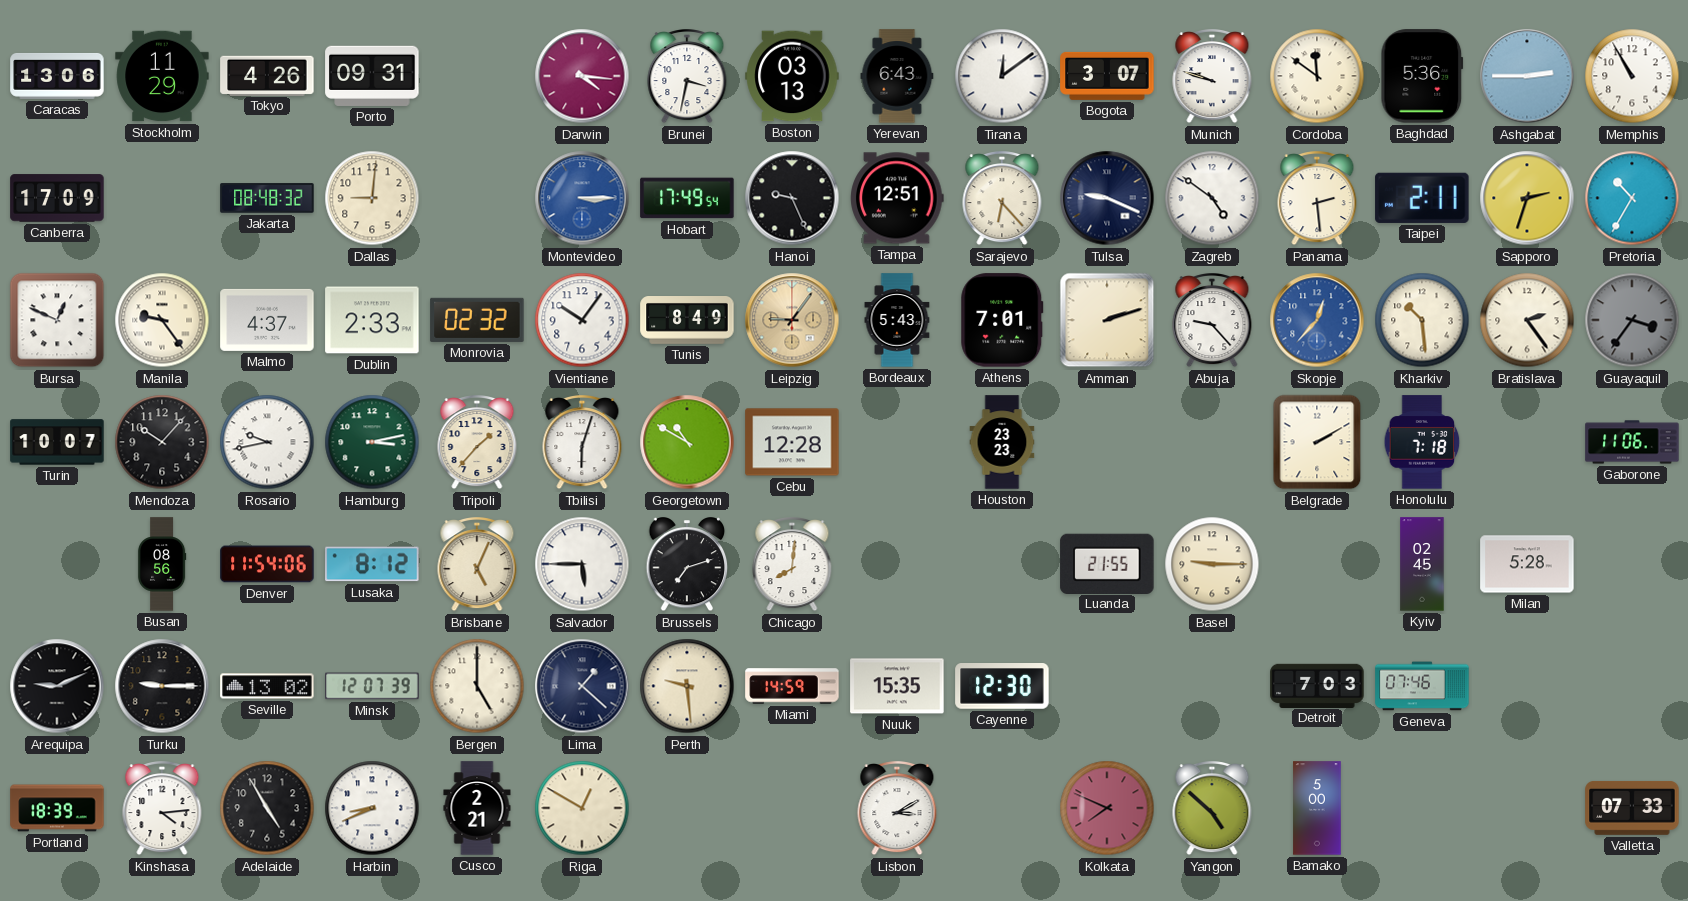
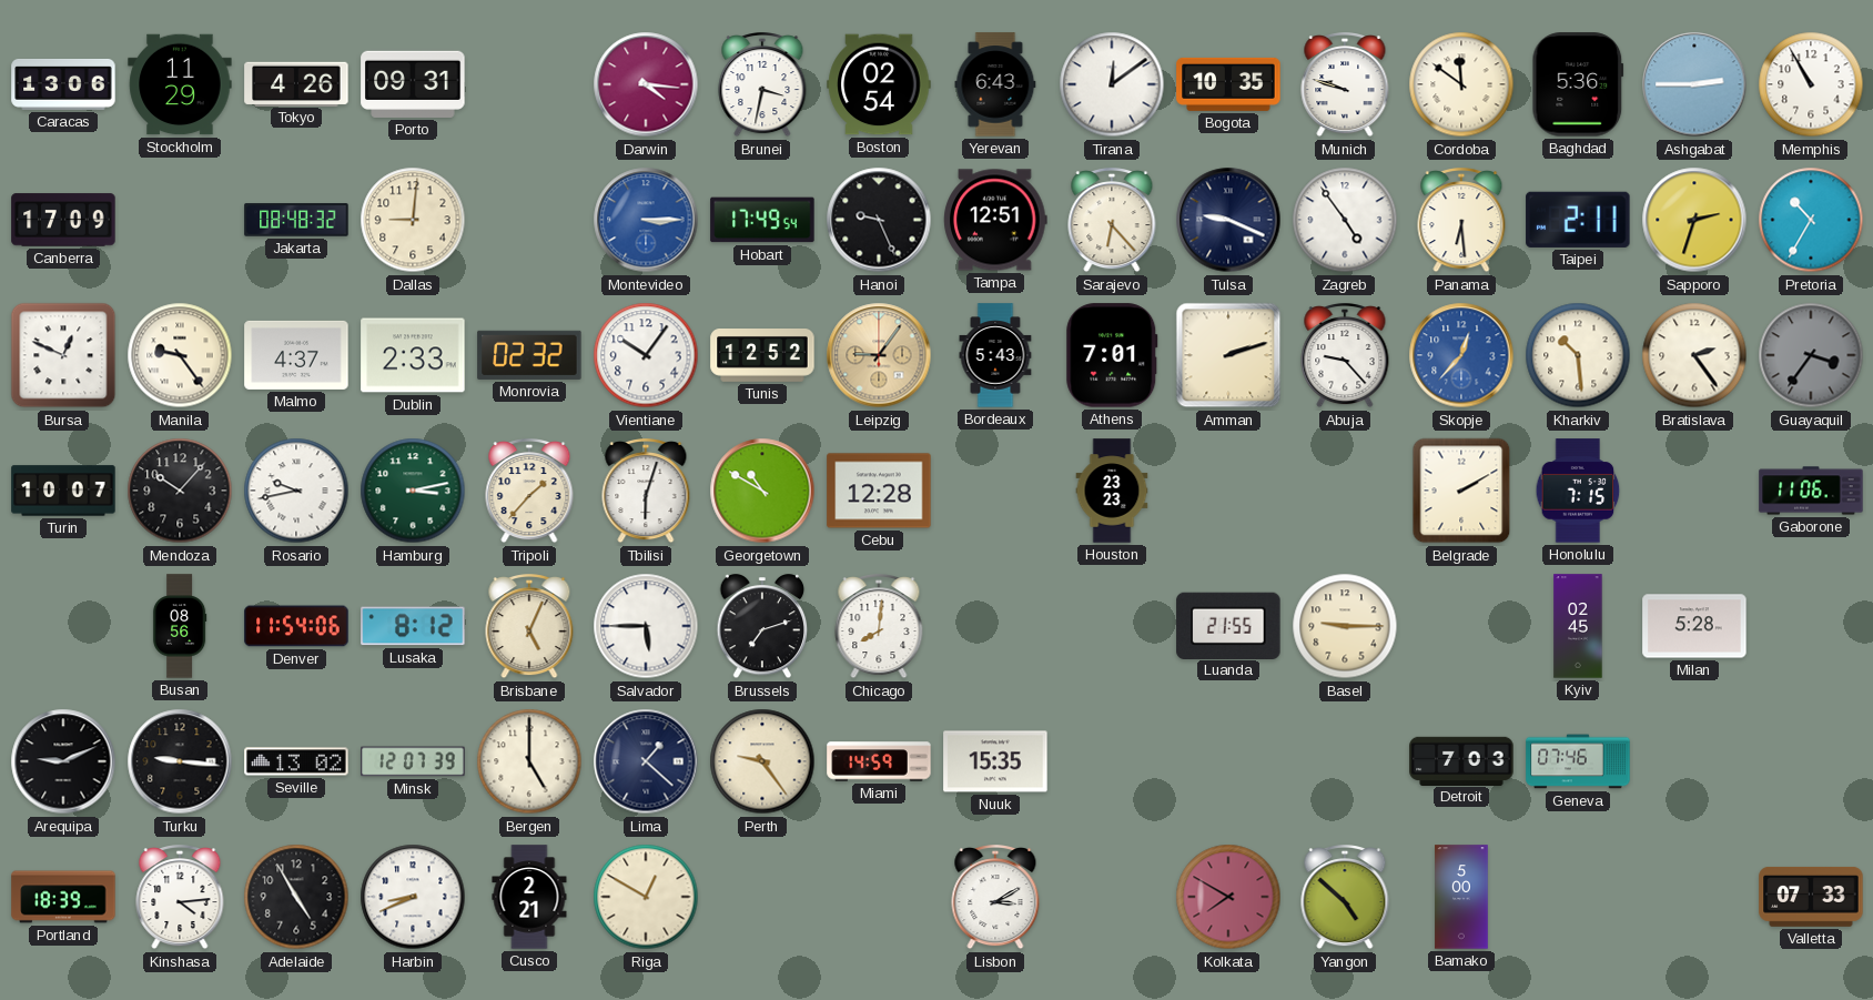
Boston: 03:13 -> 02:54
Bogota: 3:07 -> 10:35
Zagreb: 4:51 -> 4:54
Panama: 2:29 -> 6:29
Tunis: 8:49 -> 12:52
Honolulu: 7:18 -> 7:15
Turku: 9:15 -> 9:16
Perth: 9:29 -> 9:24
Cayenne: 12:30 -> none
Kolkata: 7:49 -> 7:50
